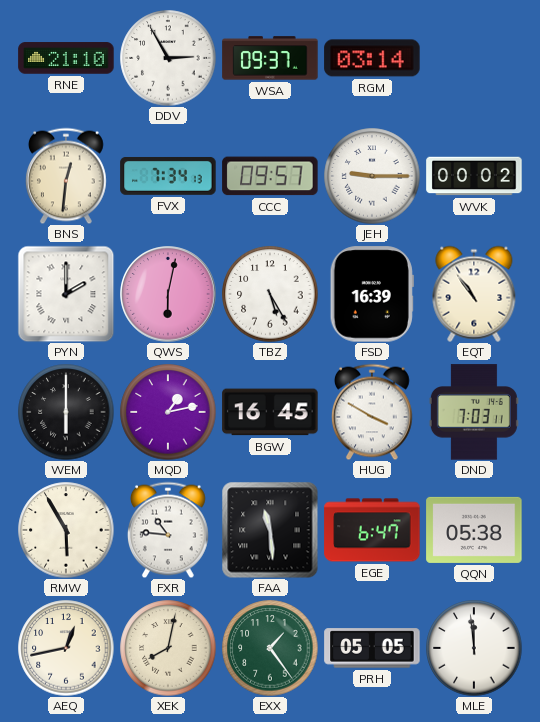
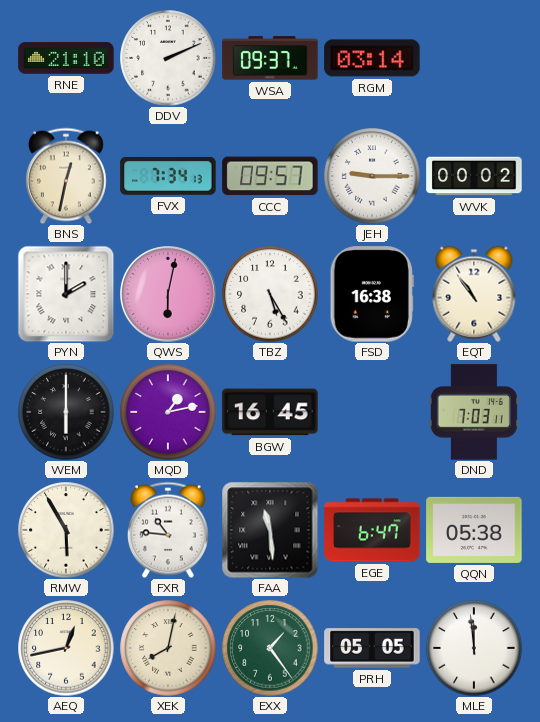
DDV: 2:55 -> 2:11
BNS: 12:31 -> 12:32
FSD: 16:39 -> 16:38
HUG: 3:50 -> none
